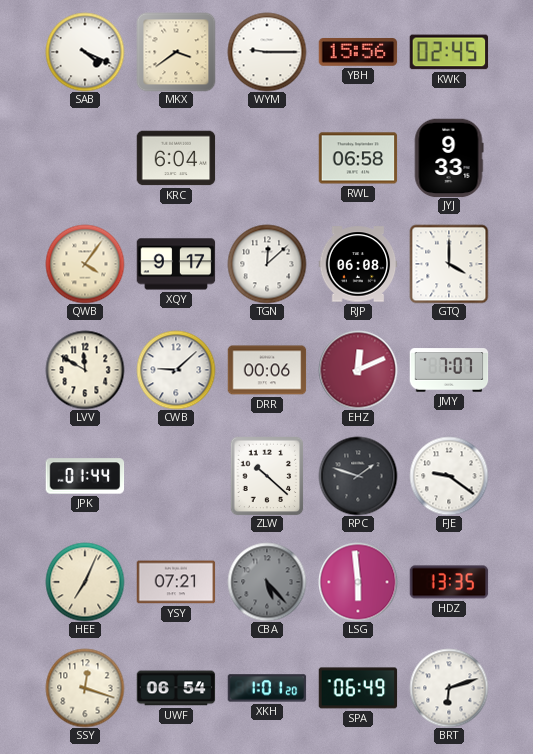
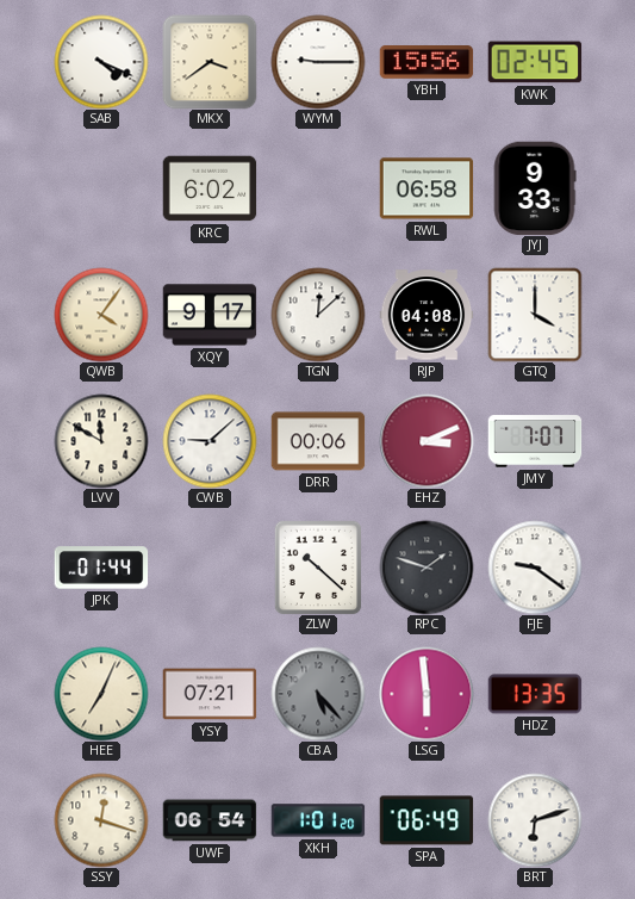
KRC: 6:04 -> 6:02
RJP: 06:08 -> 04:08
EHZ: 12:11 -> 3:11
